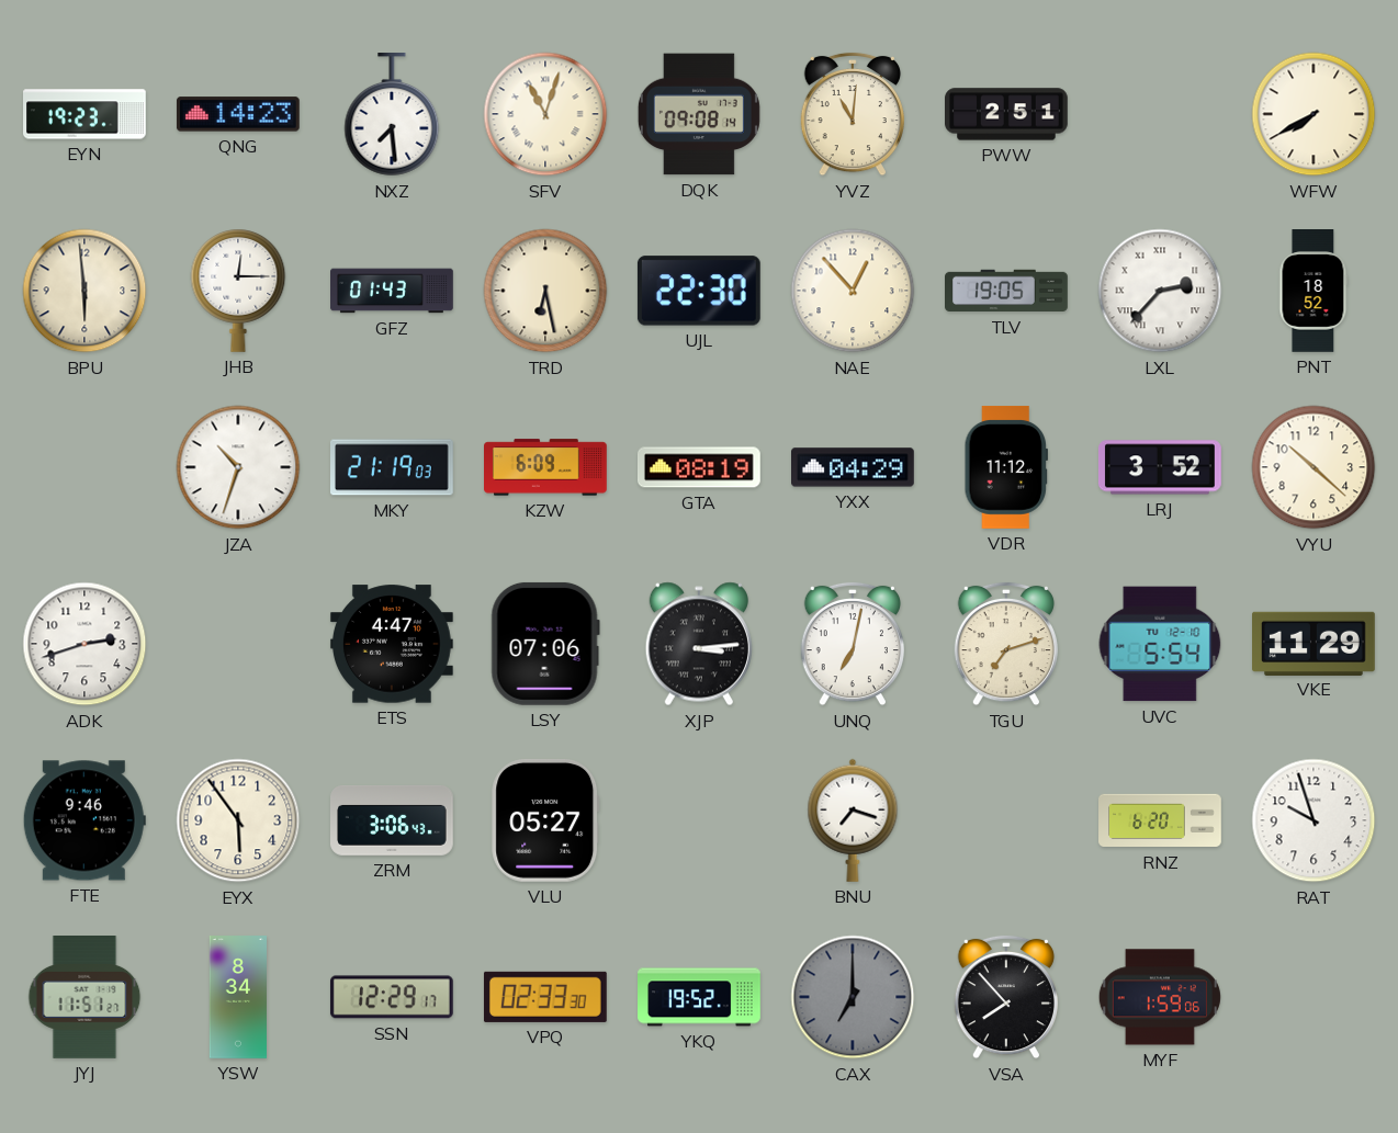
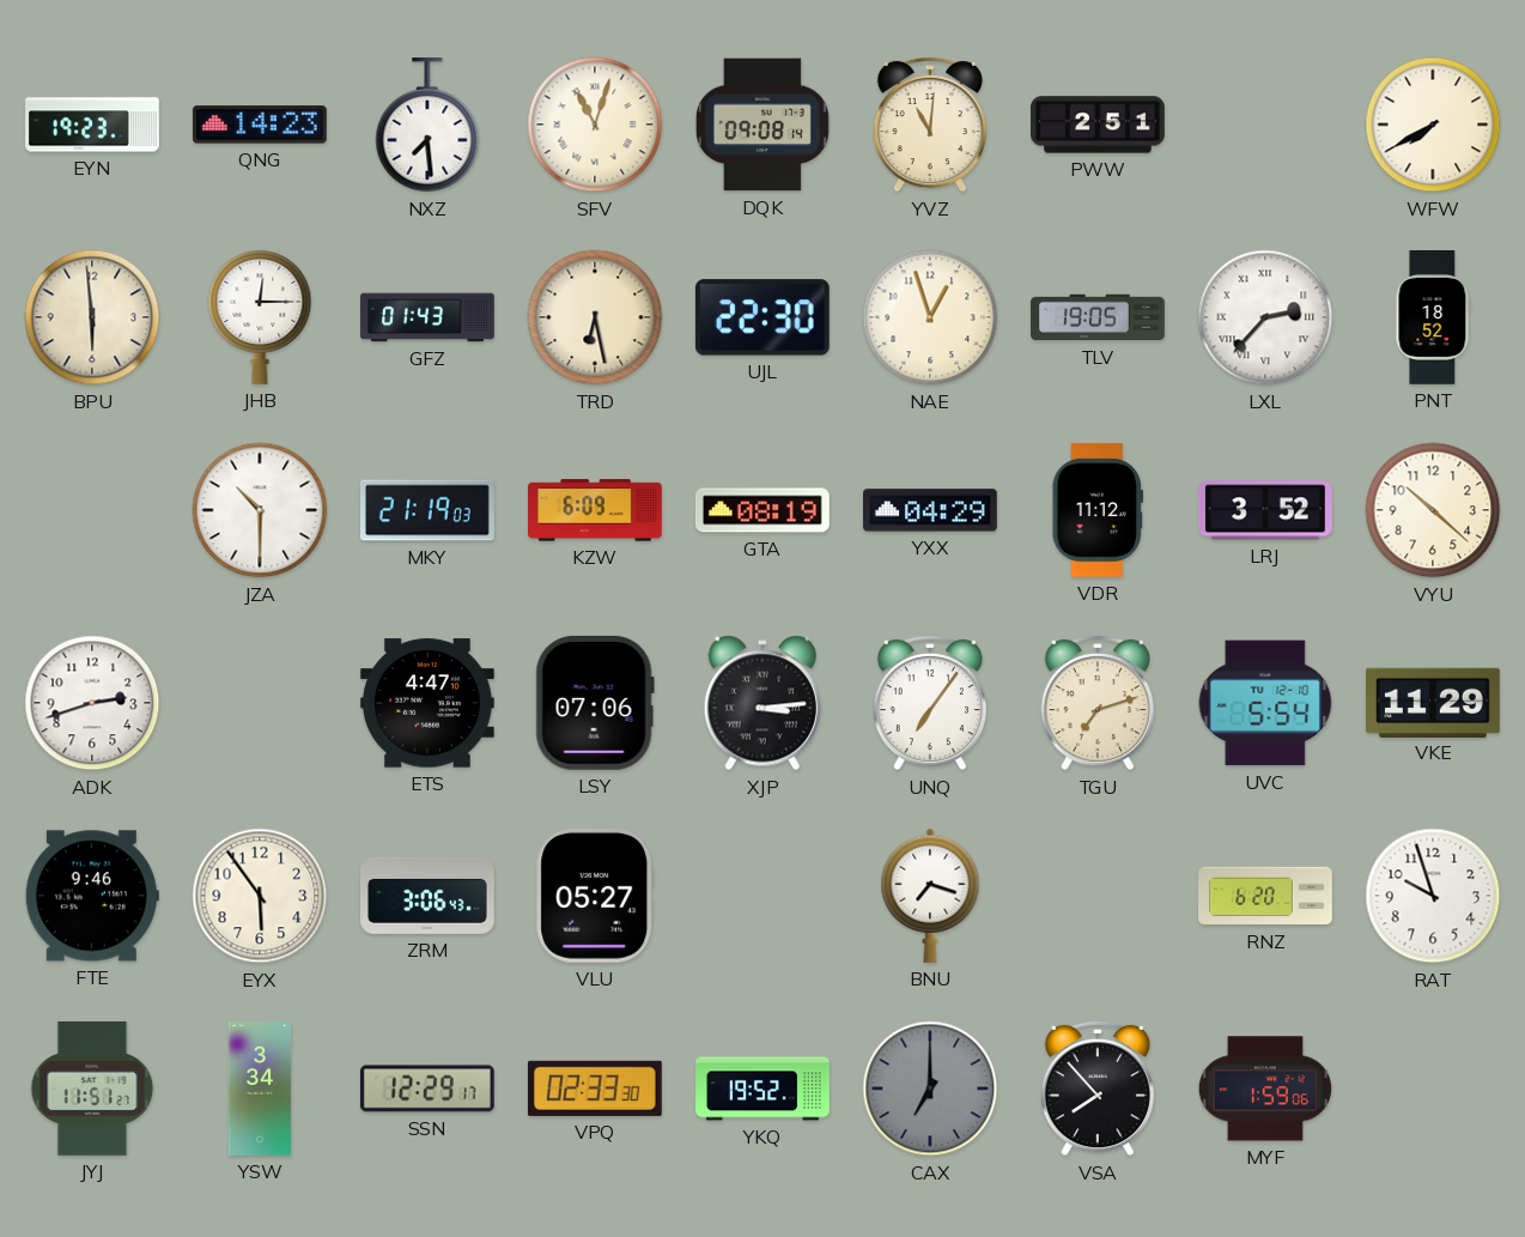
NAE: 12:53 -> 12:57
JZA: 10:33 -> 10:30
UNQ: 7:02 -> 7:06
YSW: 8:34 -> 3:34
